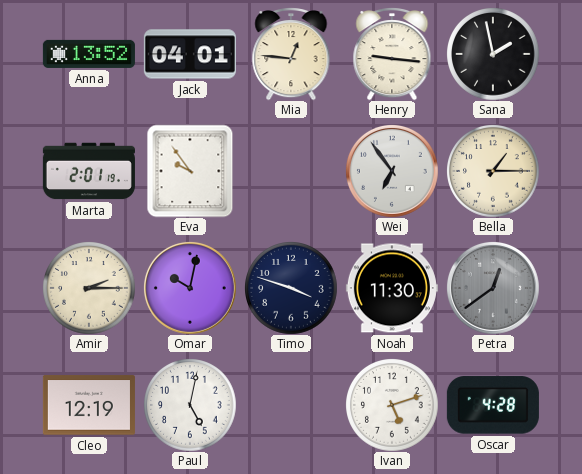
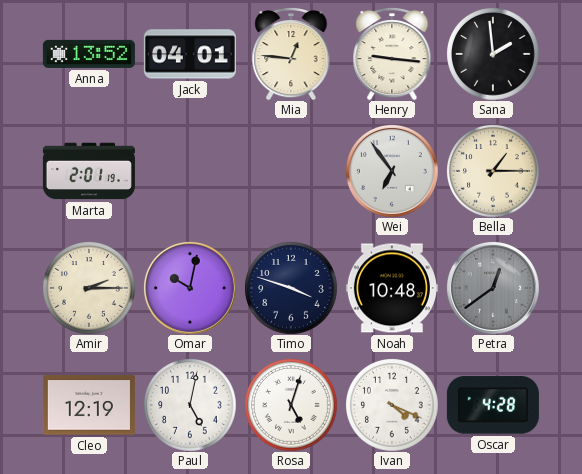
Sana: 1:58 -> 1:59
Eva: 9:54 -> none
Noah: 11:30 -> 10:48
Rosa: none -> 5:03
Ivan: 5:12 -> 4:19
